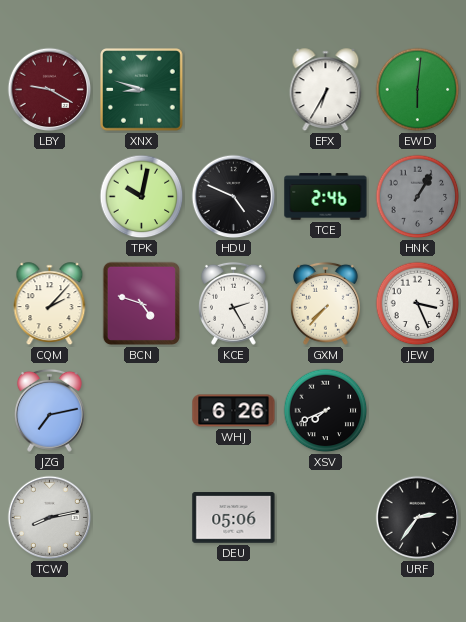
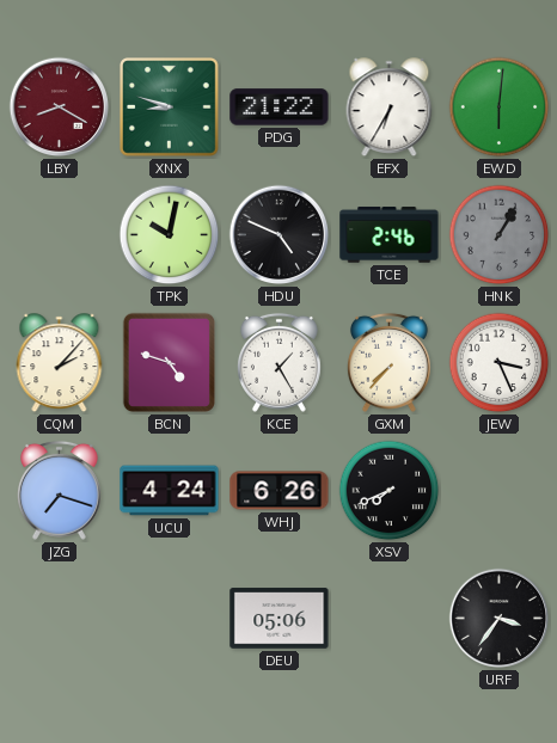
LBY: 9:20 -> 8:20
PDG: none -> 21:22
KCE: 2:25 -> 1:25
JZG: 7:13 -> 7:18
UCU: none -> 4:24
TCW: 8:13 -> none
URF: 2:36 -> 3:36
